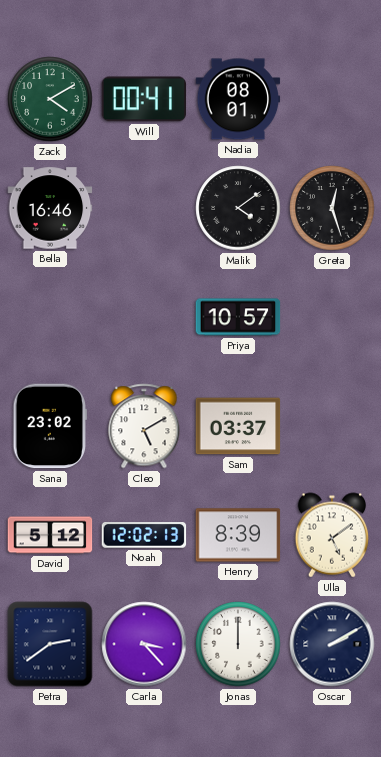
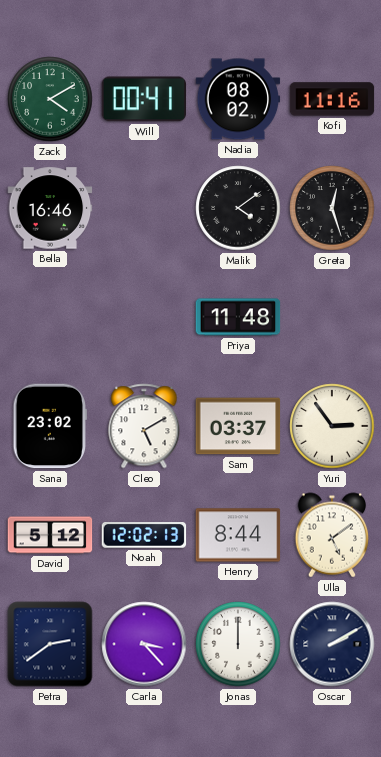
Nadia: 08:01 -> 08:02
Kofi: none -> 11:16
Priya: 10:57 -> 11:48
Yuri: none -> 2:54
Henry: 8:39 -> 8:44
